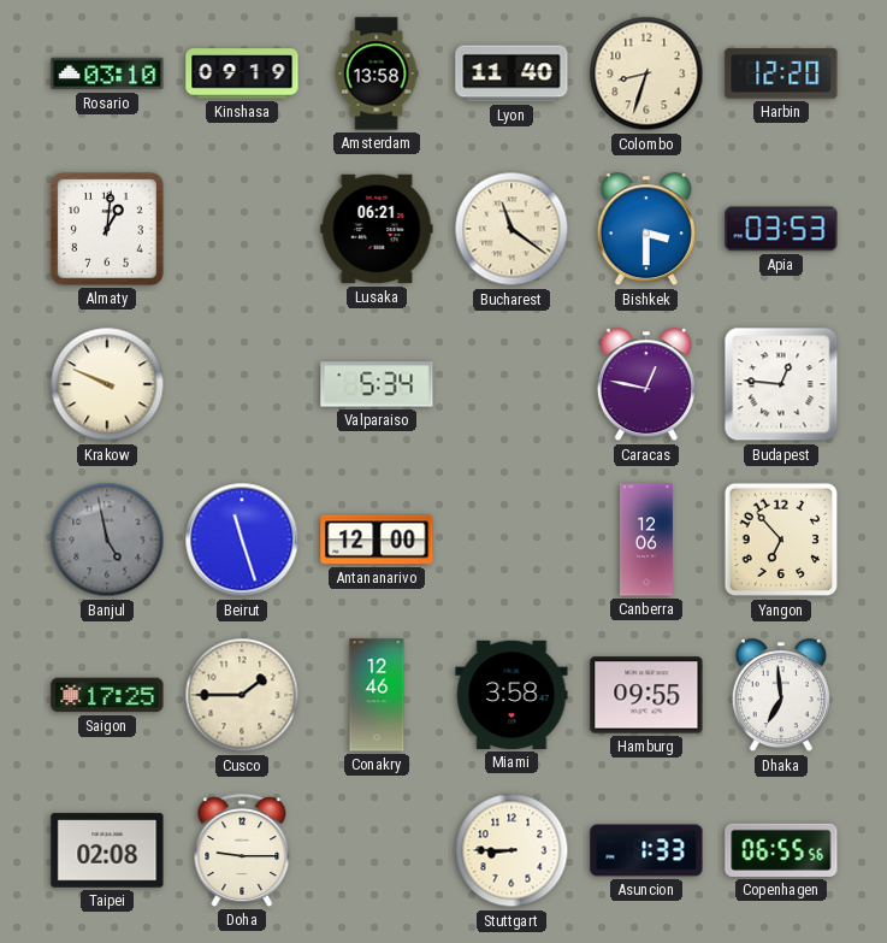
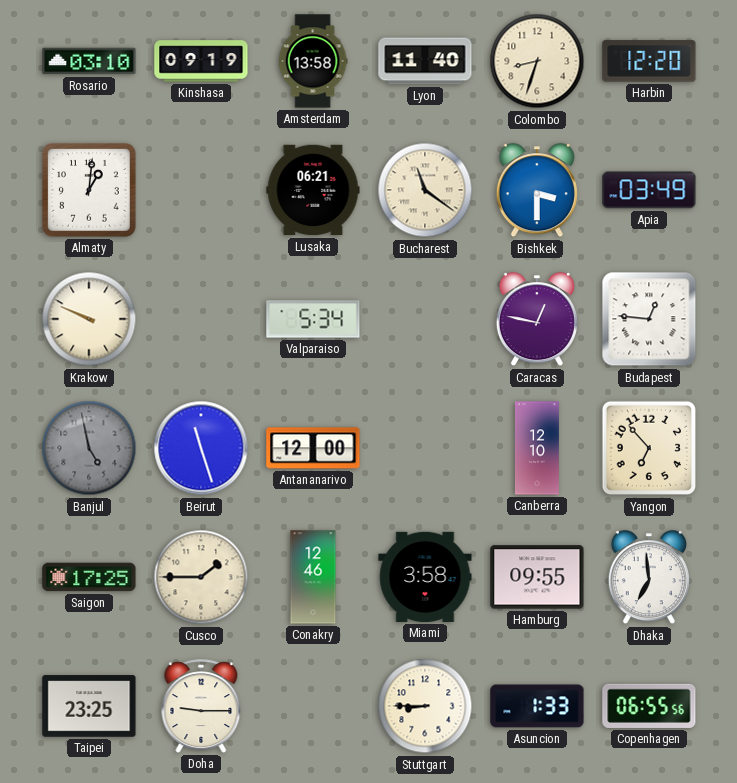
Apia: 03:53 -> 03:49
Canberra: 12:06 -> 12:10
Taipei: 02:08 -> 23:25
